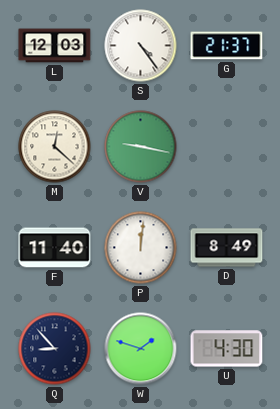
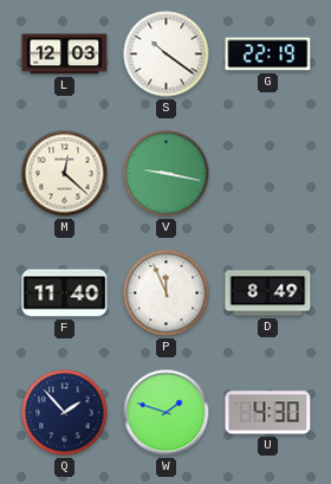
S: 4:24 -> 10:21
G: 21:37 -> 22:19
P: 12:01 -> 11:56
Q: 8:53 -> 1:53
